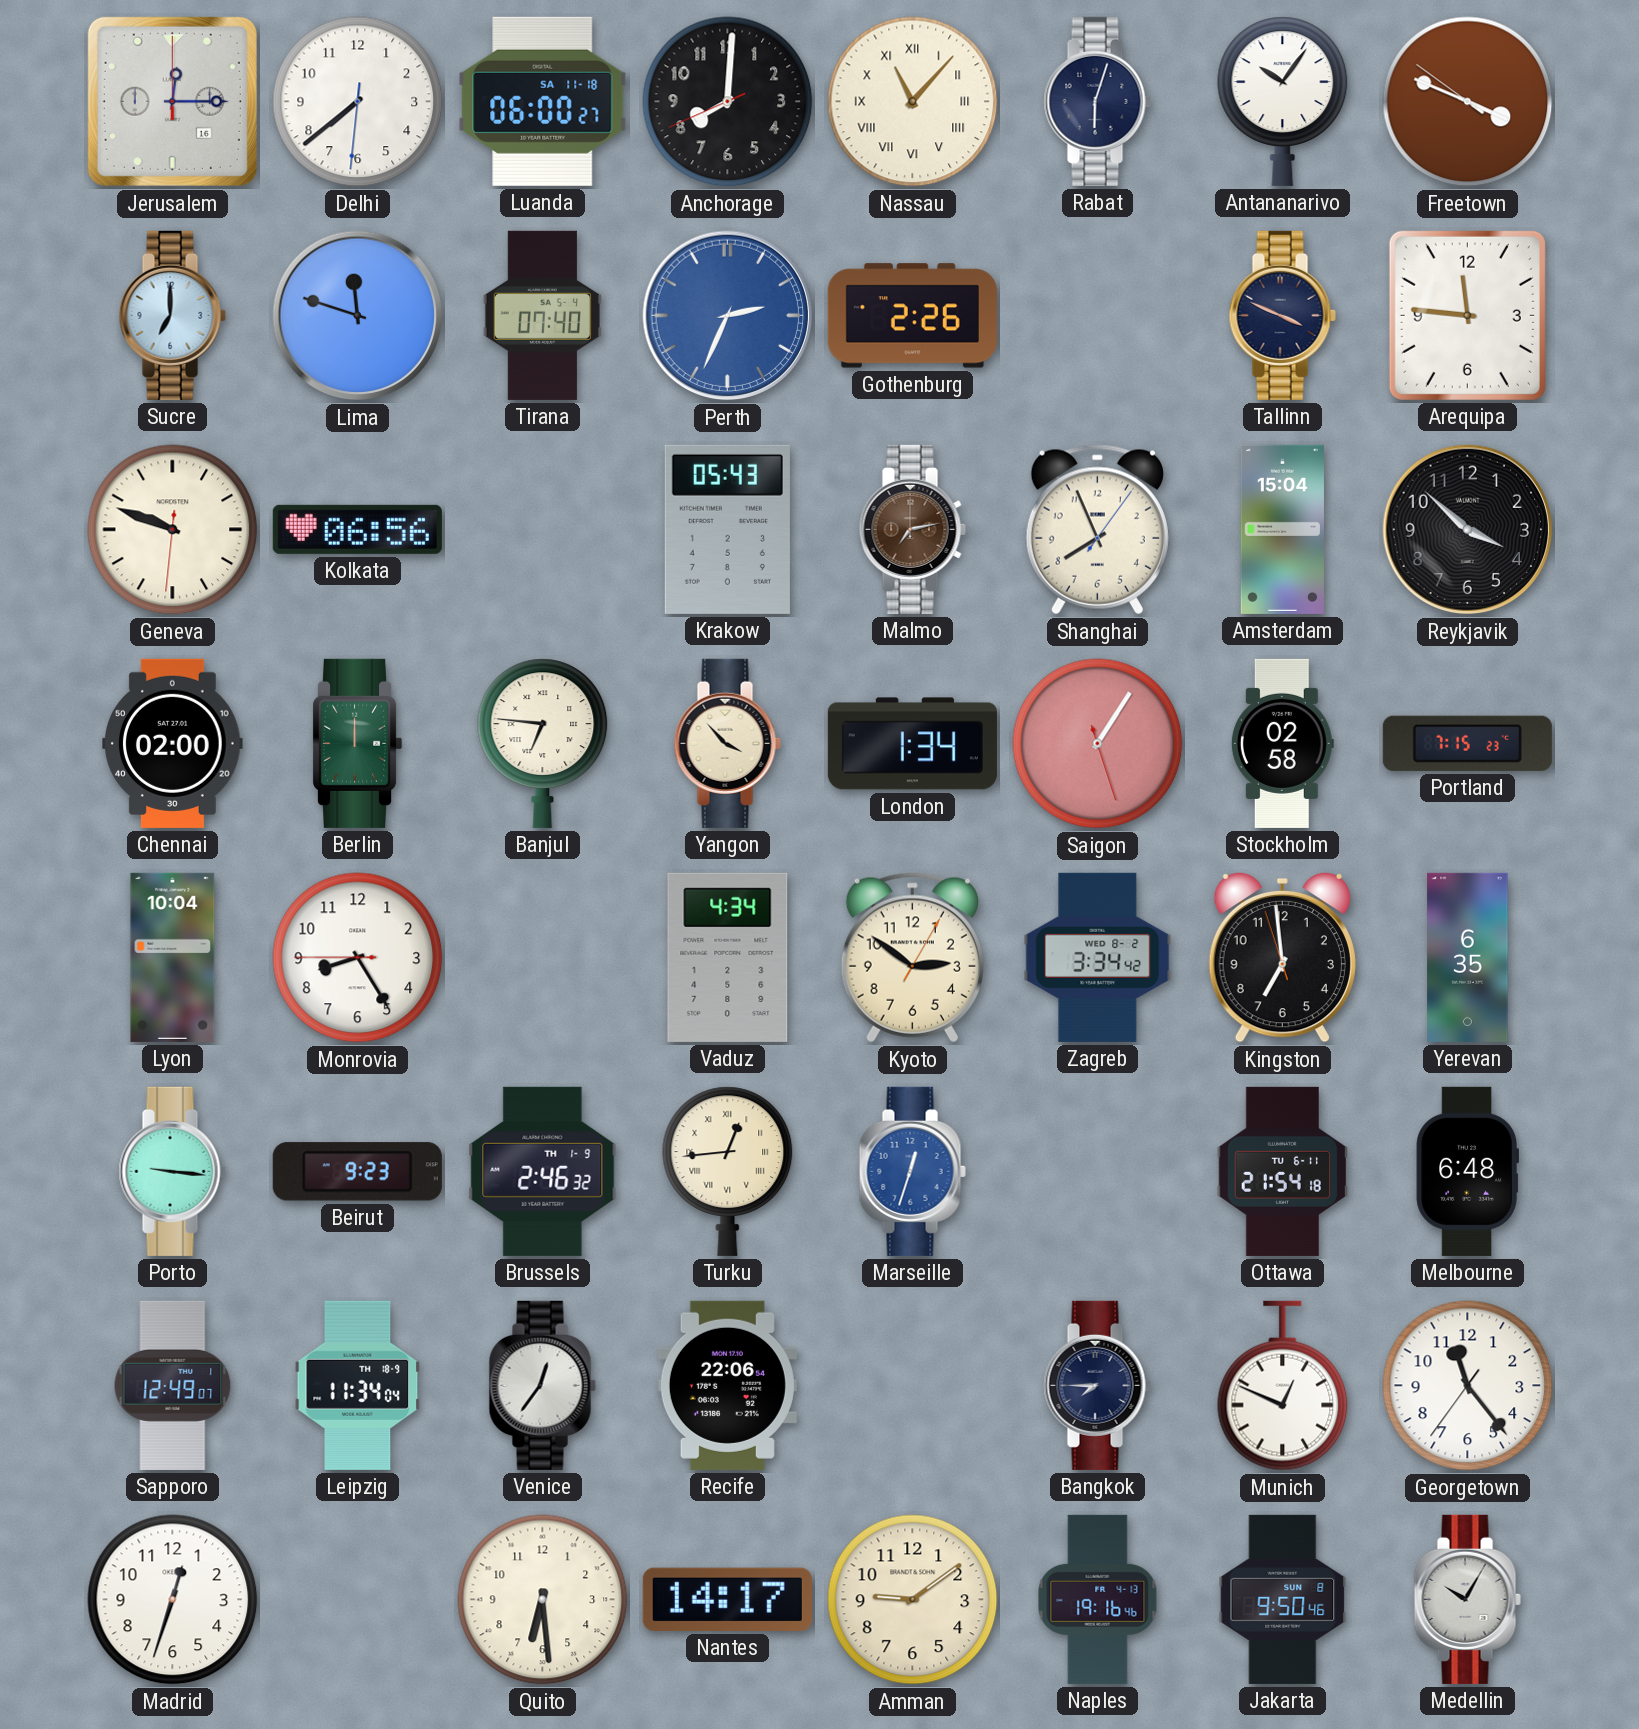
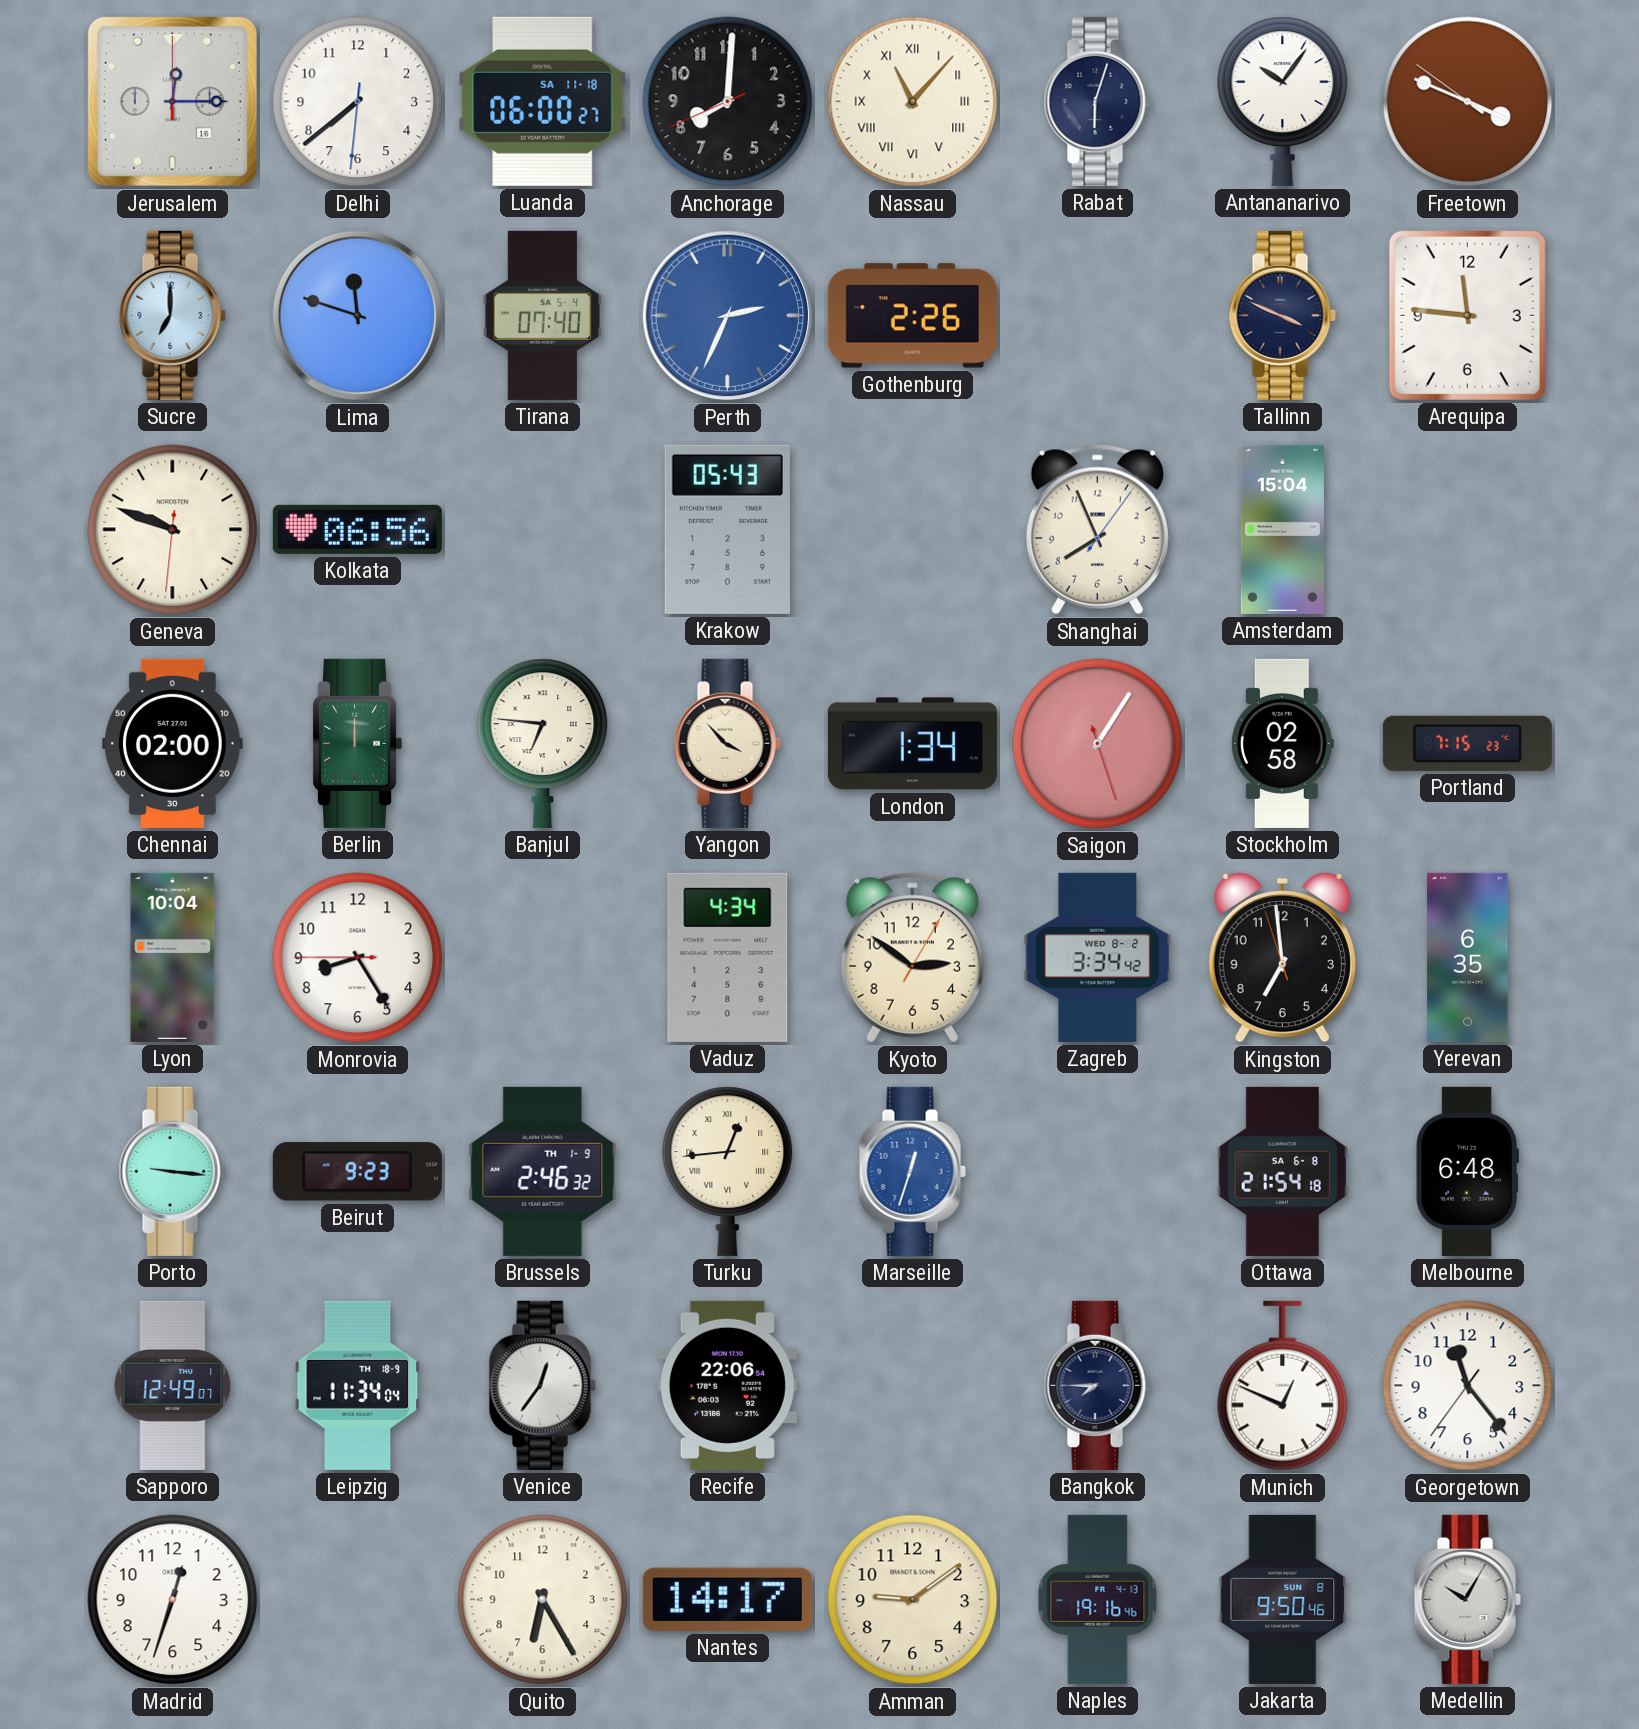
Malmo: 7:13 -> none
Reykjavik: 3:52 -> none
Ottawa date: TU 6-11 -> SA 6-8
Quito: 6:29 -> 6:25
